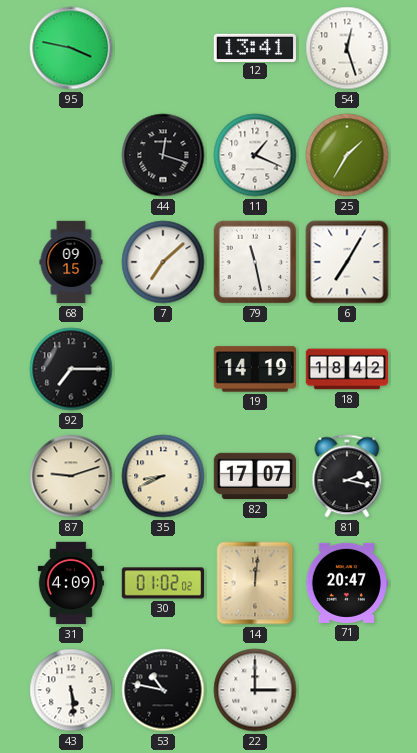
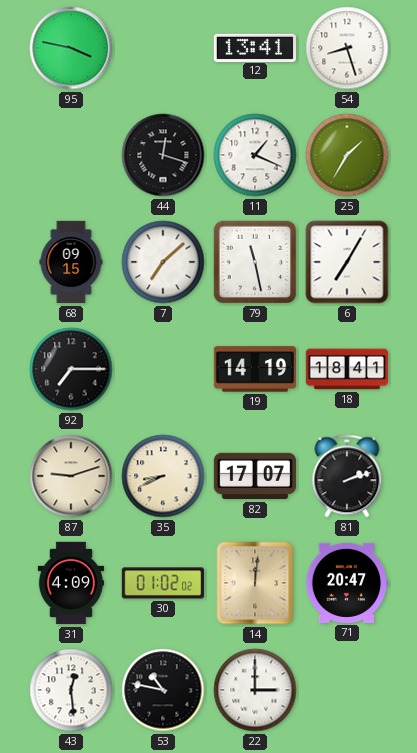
54: 12:27 -> 8:27
18: 18:42 -> 18:41
81: 2:17 -> 2:12
43: 5:29 -> 12:29
